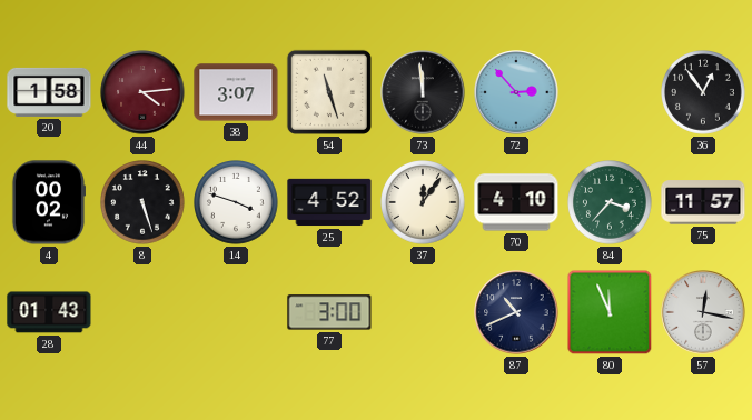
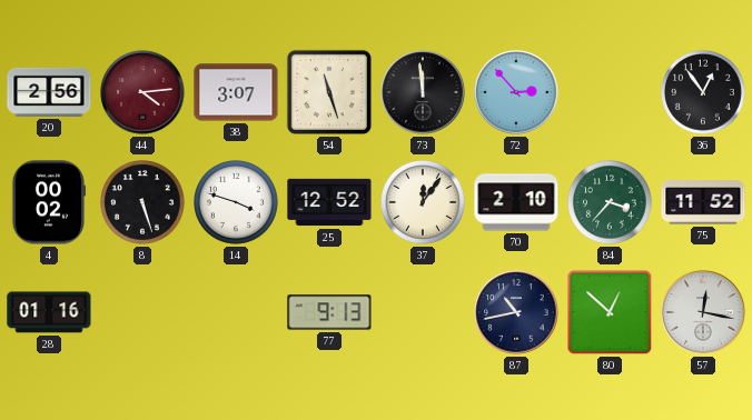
20: 1:58 -> 2:56
25: 4:52 -> 12:52
70: 4:10 -> 2:10
75: 11:57 -> 11:52
28: 01:43 -> 01:16
77: 3:00 -> 9:13
87: 10:41 -> 10:43
80: 11:56 -> 12:52
